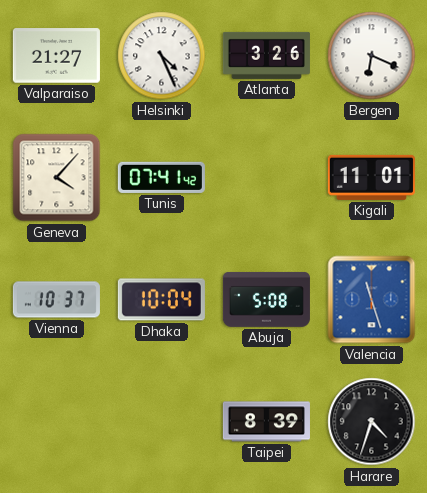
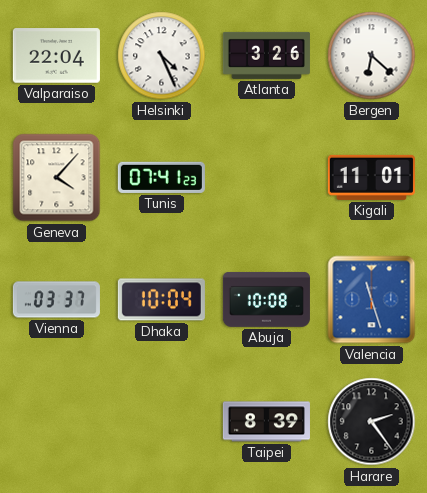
Valparaiso: 21:27 -> 22:04
Bergen: 6:19 -> 6:22
Tunis: 07:41:42 -> 07:41:23
Vienna: 10:37 -> 03:37
Abuja: 5:08 -> 10:08
Harare: 4:33 -> 2:24
